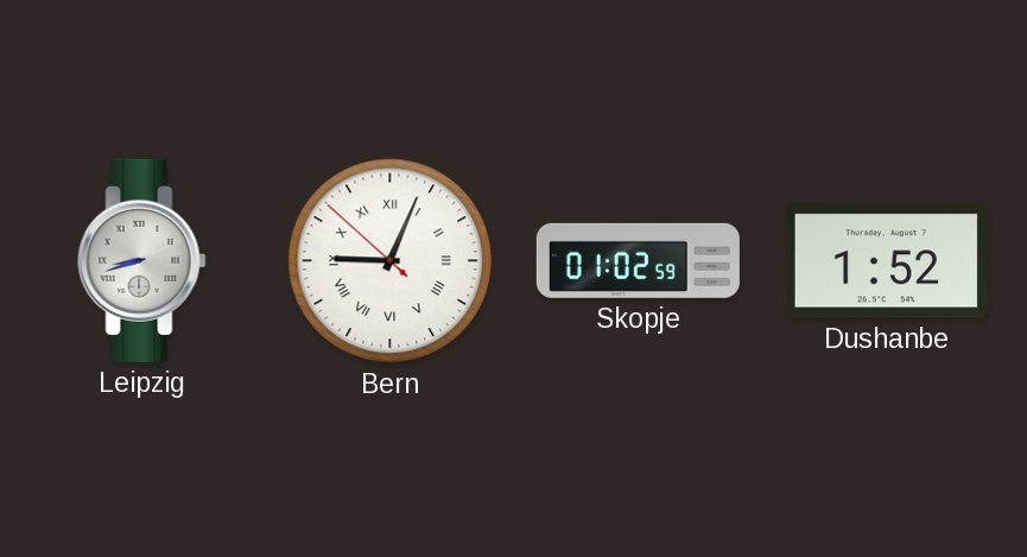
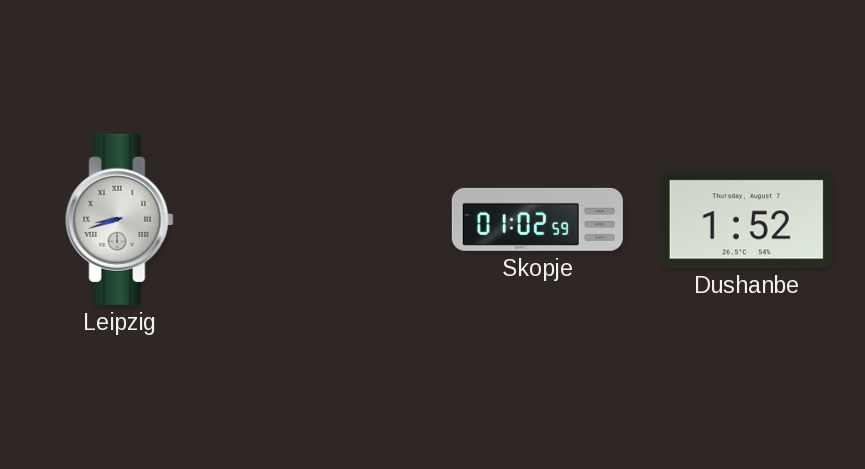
Bern: 9:03 -> none
